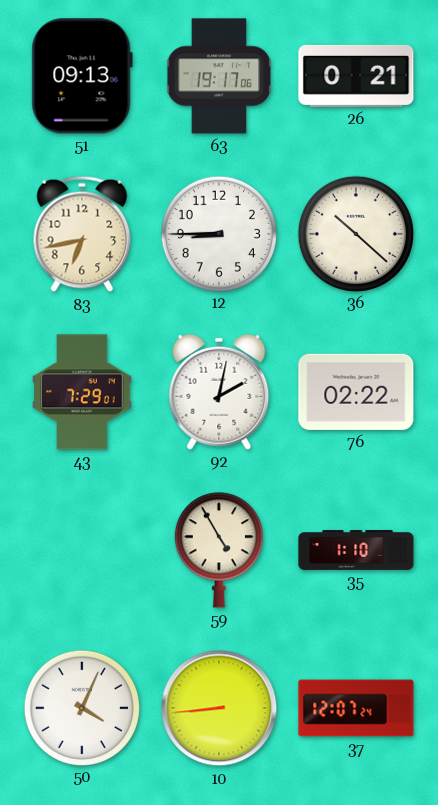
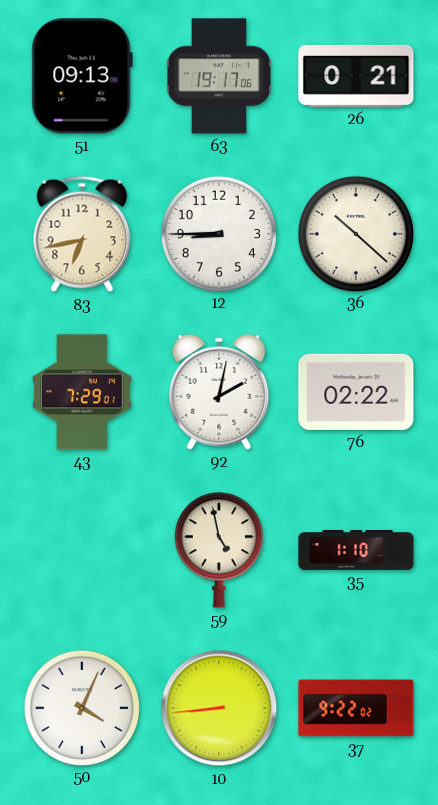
59: 4:55 -> 4:58
37: 12:07 -> 9:22
